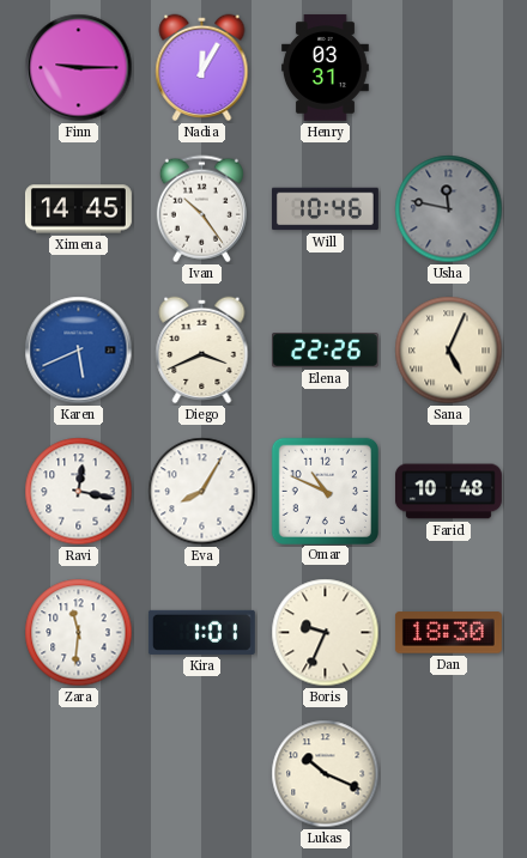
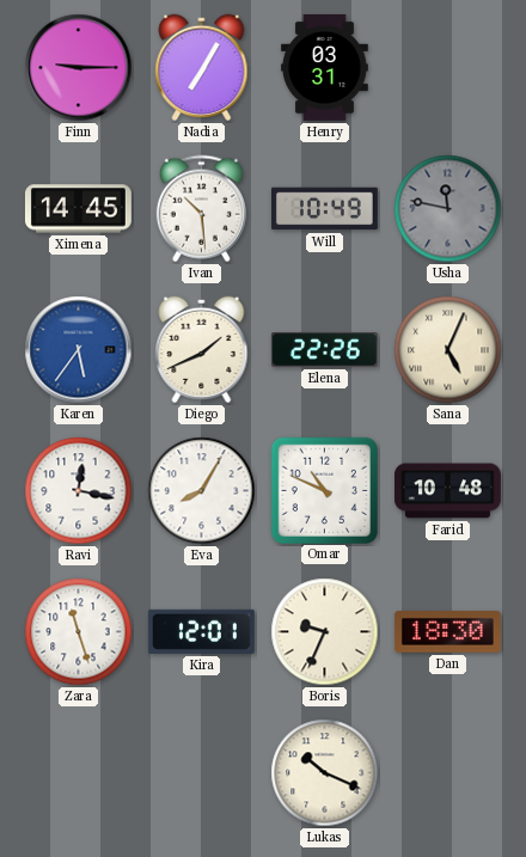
Nadia: 12:05 -> 7:05
Ivan: 10:24 -> 10:29
Will: 10:46 -> 10:49
Karen: 5:41 -> 5:36
Diego: 3:41 -> 1:41
Zara: 11:31 -> 11:27
Kira: 1:01 -> 12:01
